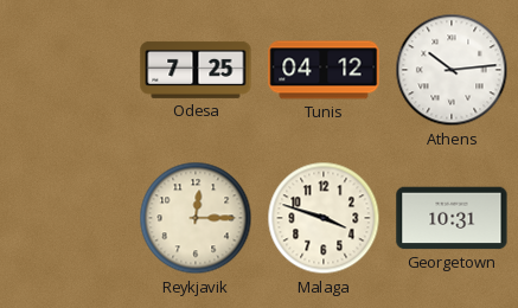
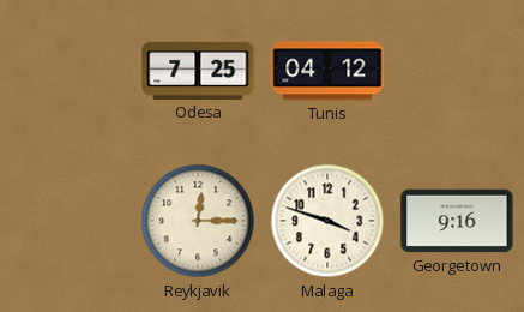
Athens: 10:14 -> none
Georgetown: 10:31 -> 9:16
